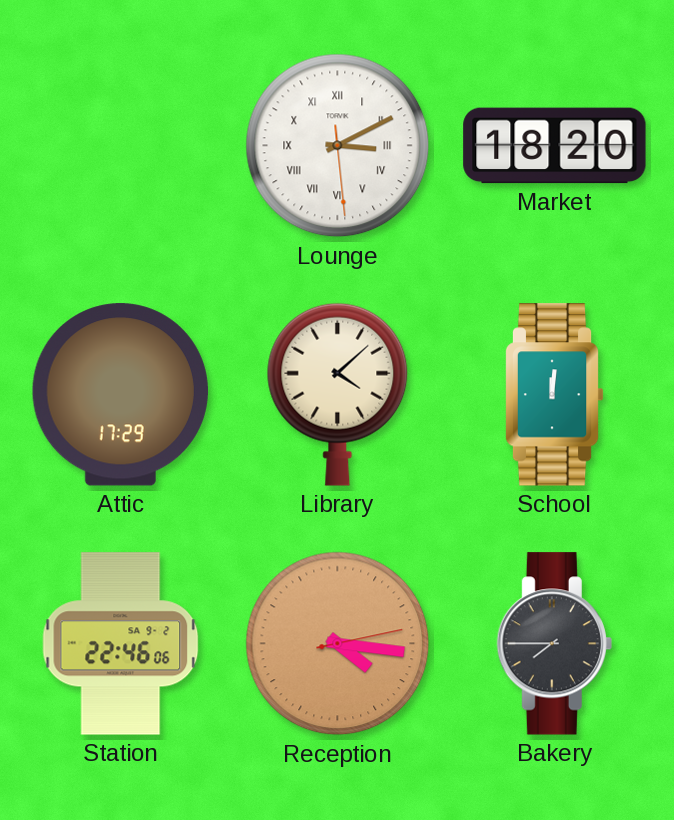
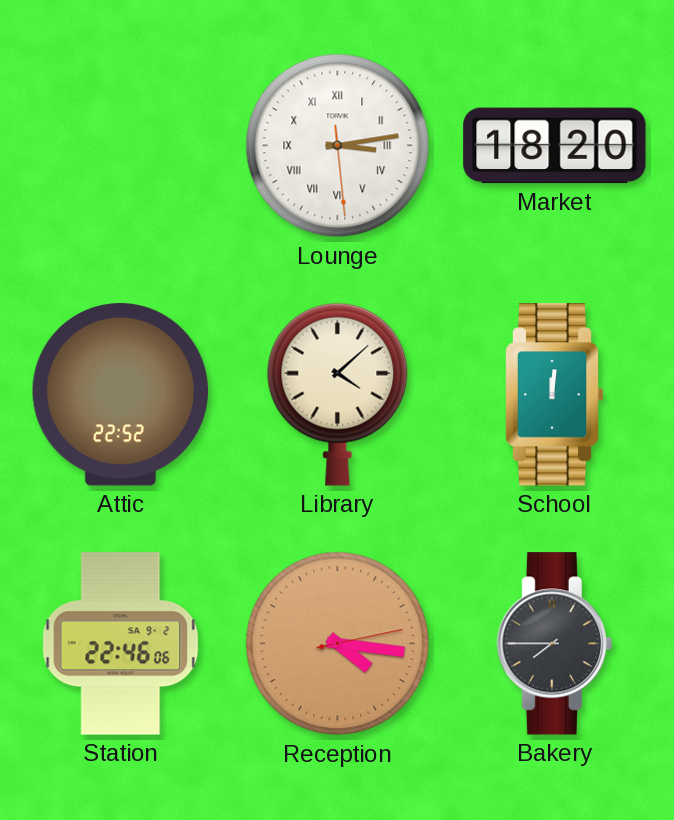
Lounge: 3:10 -> 3:13
Attic: 17:29 -> 22:52
